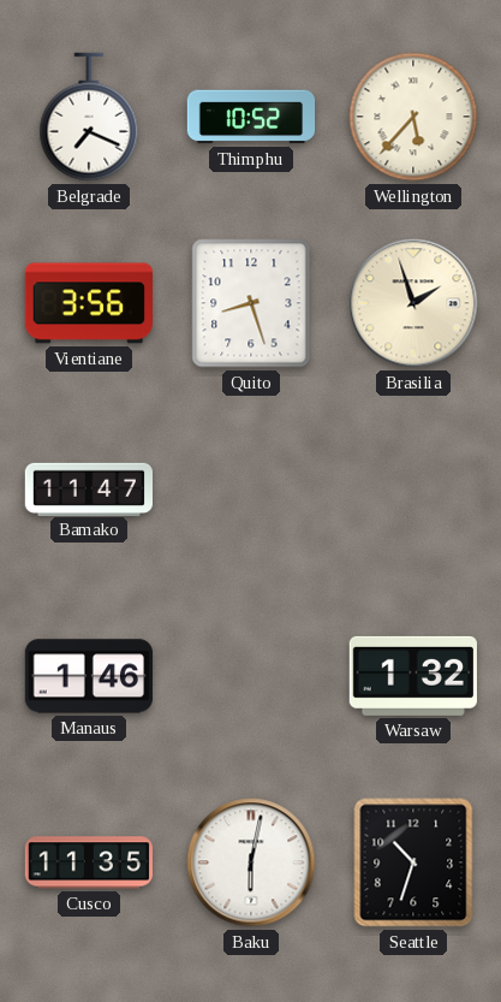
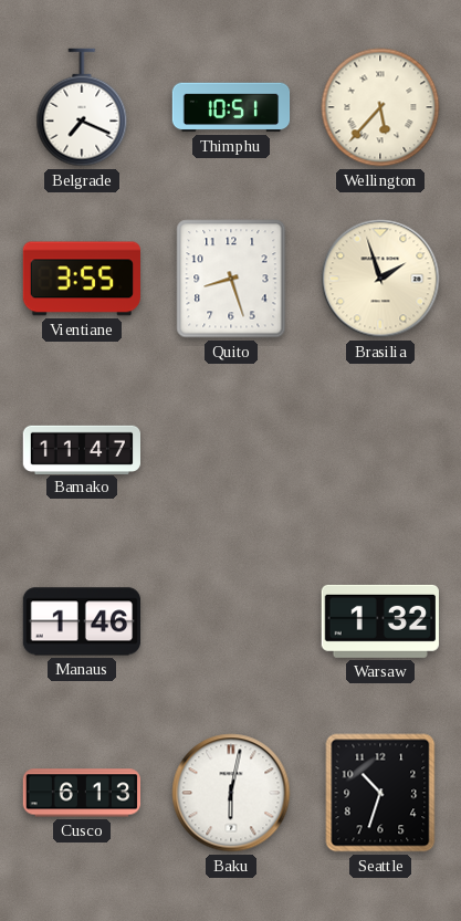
Thimphu: 10:52 -> 10:51
Vientiane: 3:56 -> 3:55
Cusco: 11:35 -> 6:13
